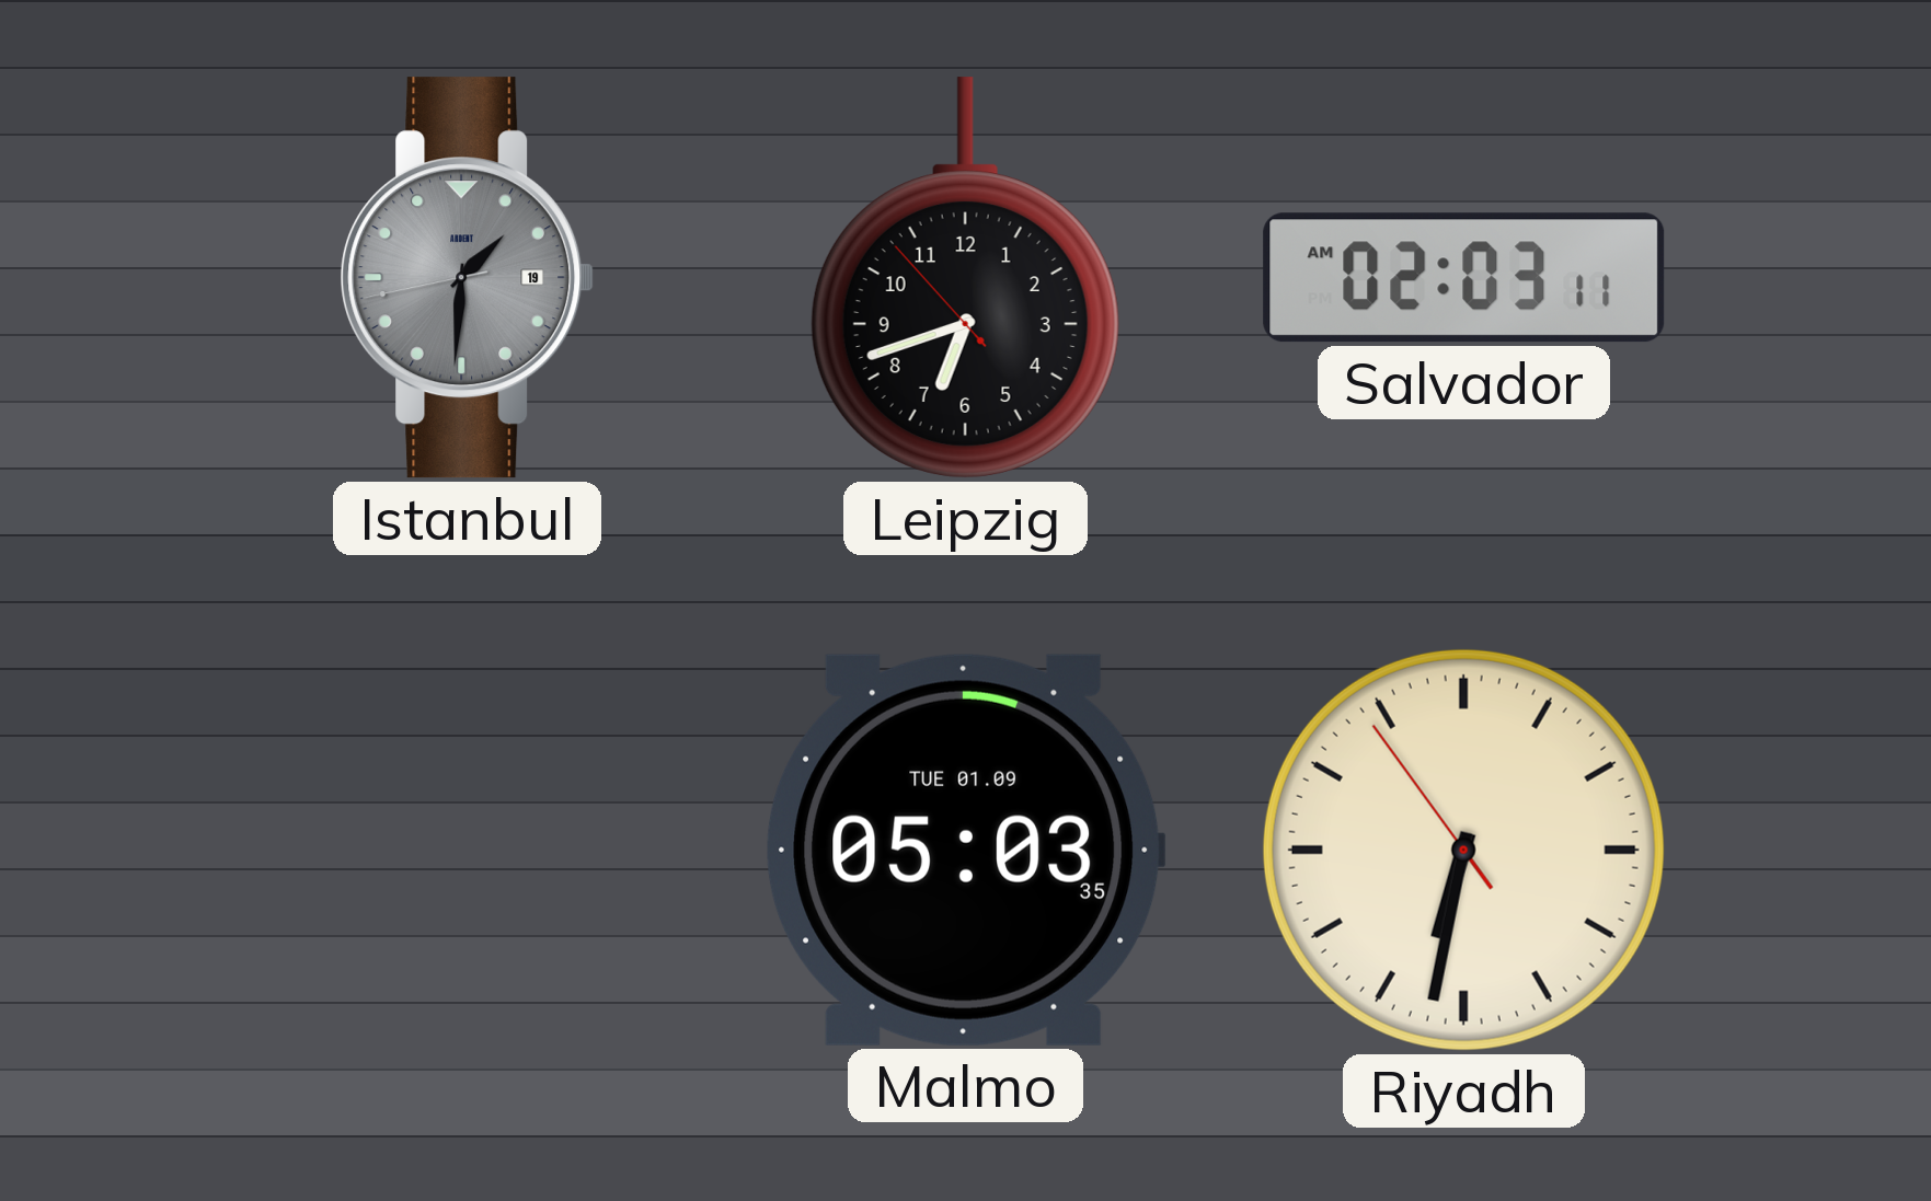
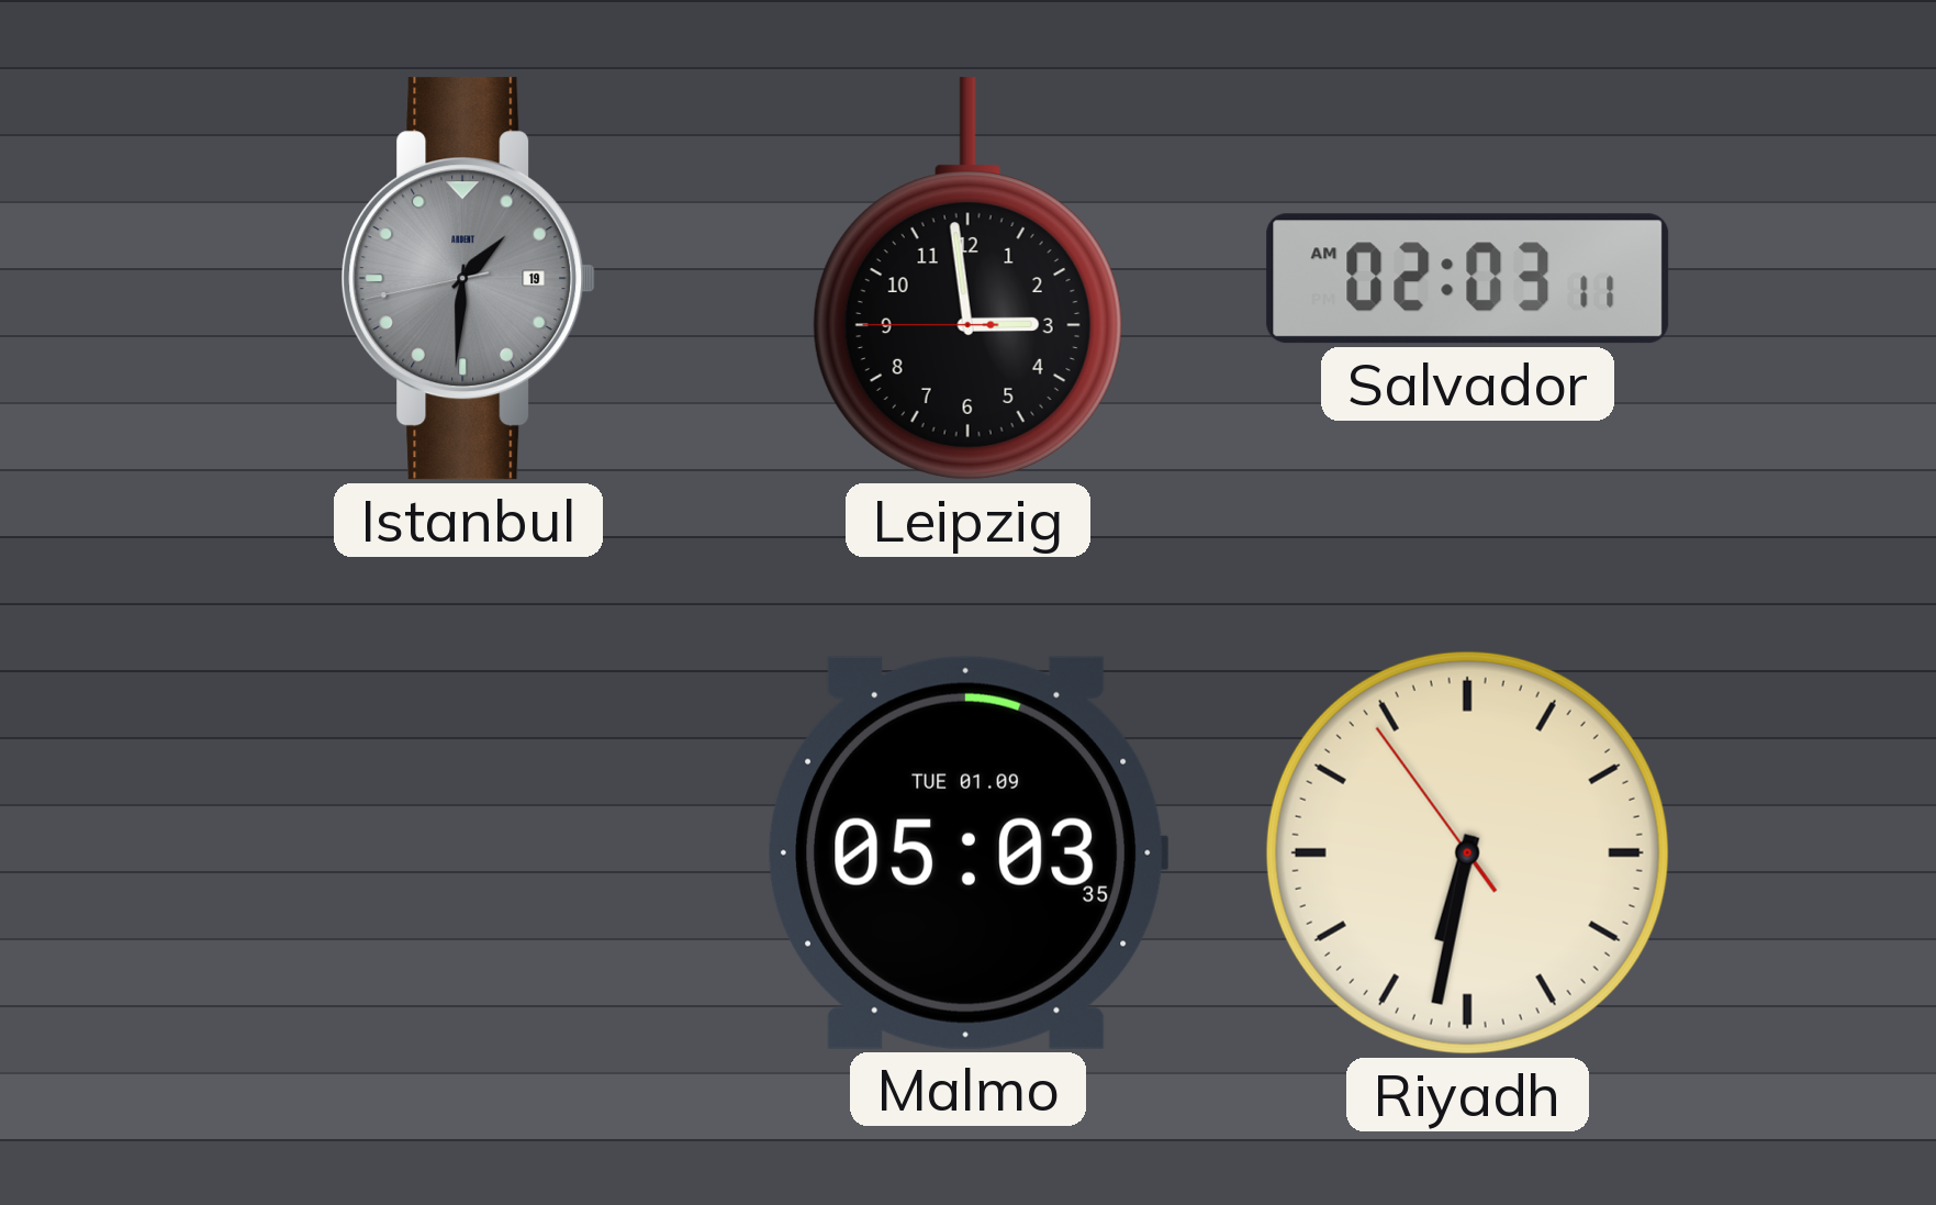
Leipzig: 6:41 -> 2:58
